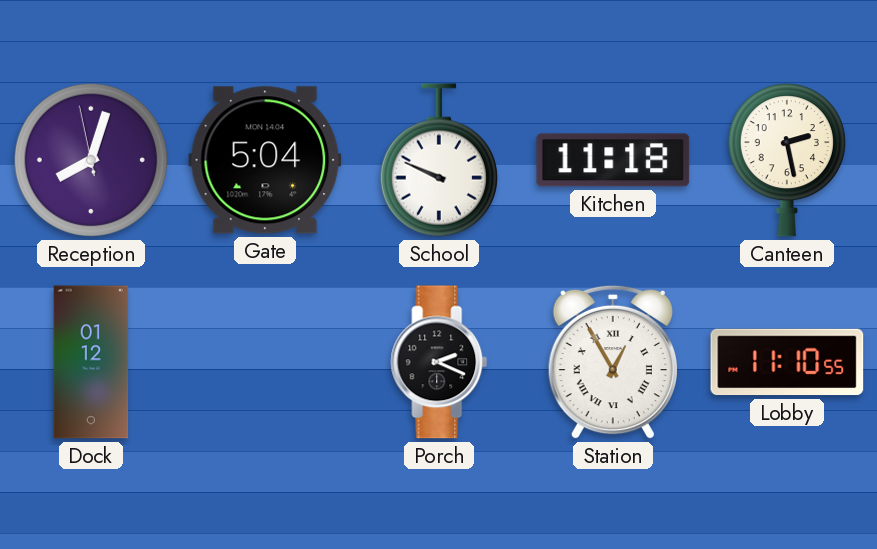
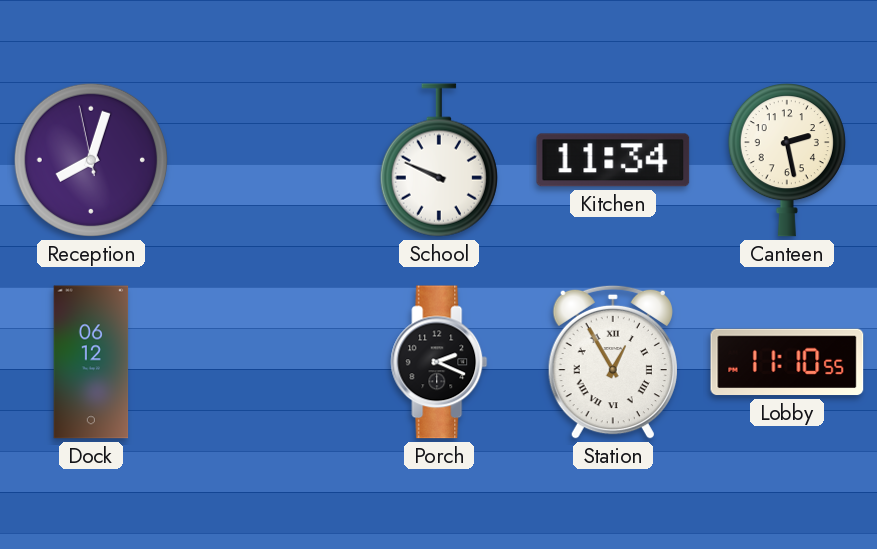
Gate: 5:04 -> none
Kitchen: 11:18 -> 11:34
Dock: 01:12 -> 06:12
